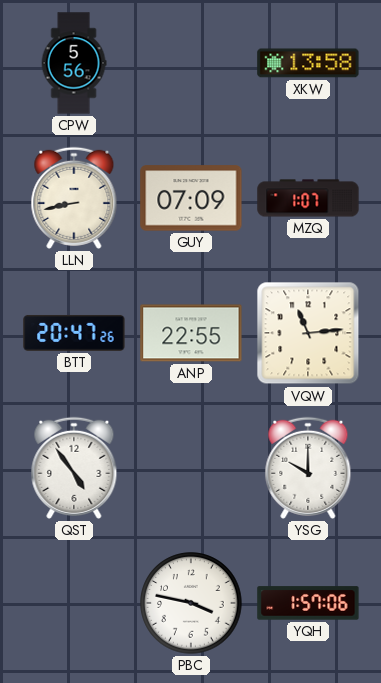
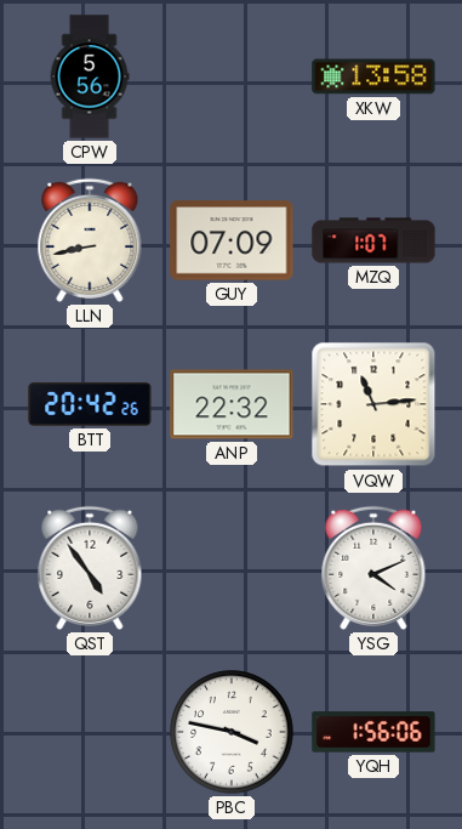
BTT: 20:47 -> 20:42
ANP: 22:55 -> 22:32
YSG: 10:00 -> 4:11
YQH: 1:57 -> 1:56
